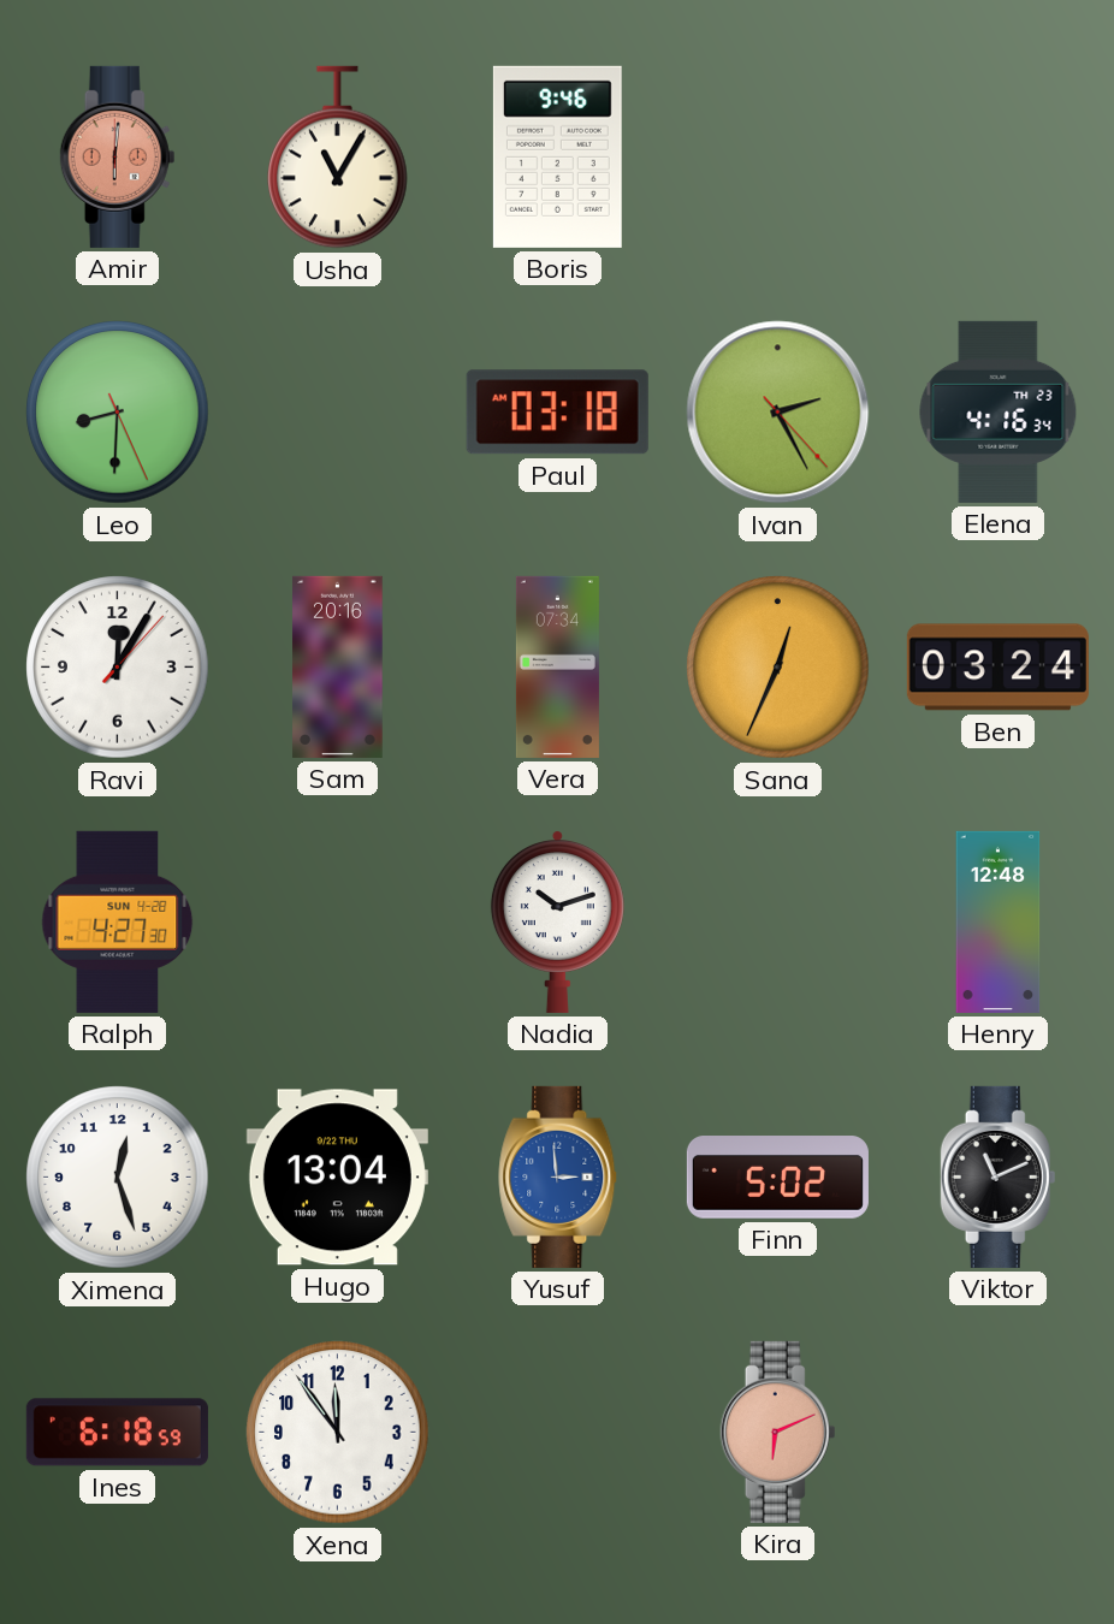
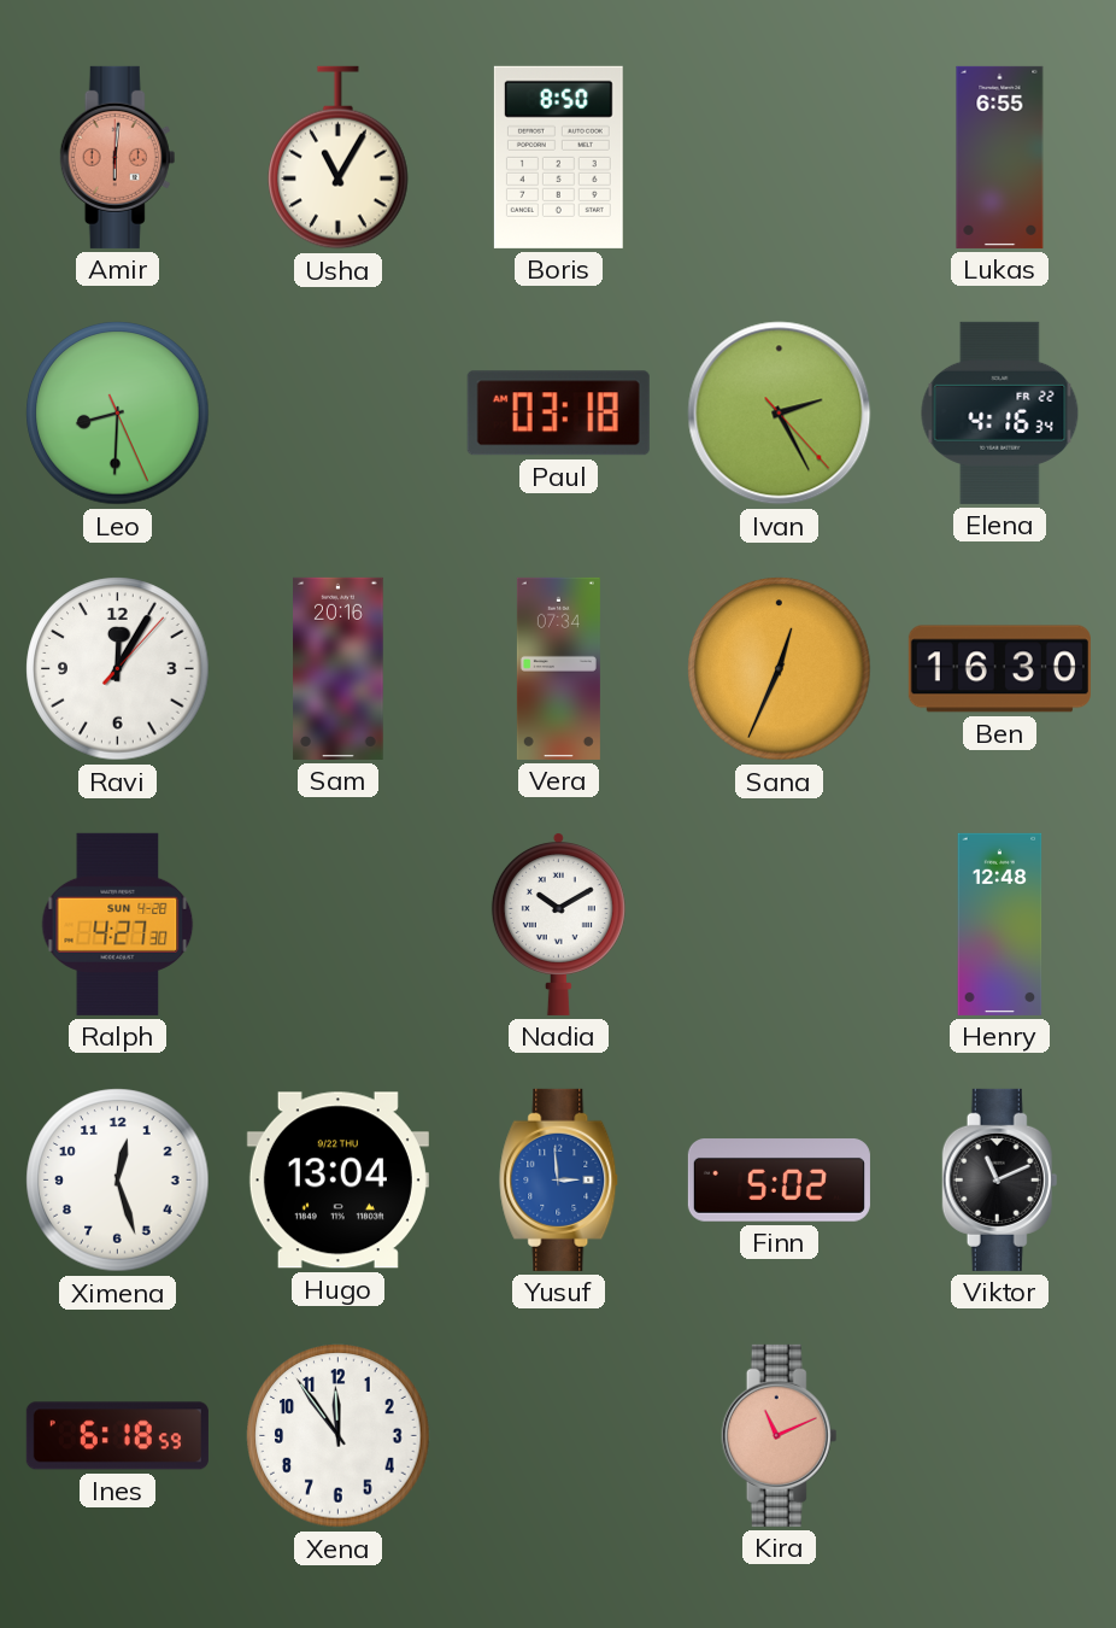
Boris: 9:46 -> 8:50
Lukas: none -> 6:55
Elena date: TH 23 -> FR 22
Ben: 03:24 -> 16:30
Nadia: 10:12 -> 10:10
Kira: 6:11 -> 11:11
